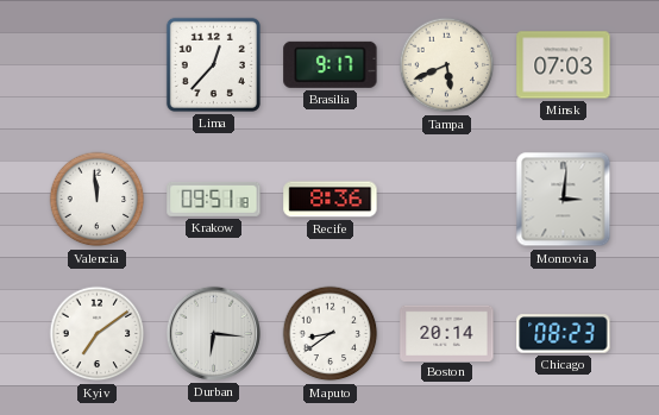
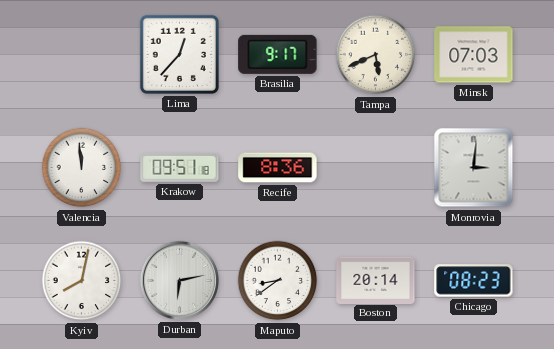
Kyiv: 7:09 -> 8:02
Durban: 6:16 -> 6:13
